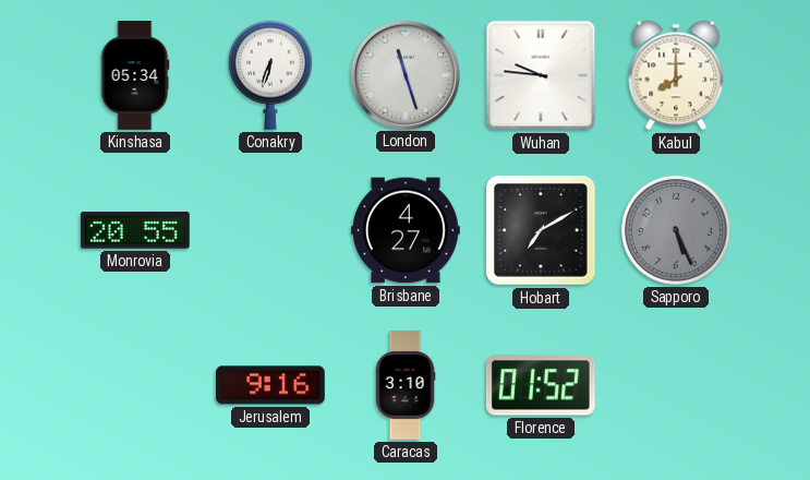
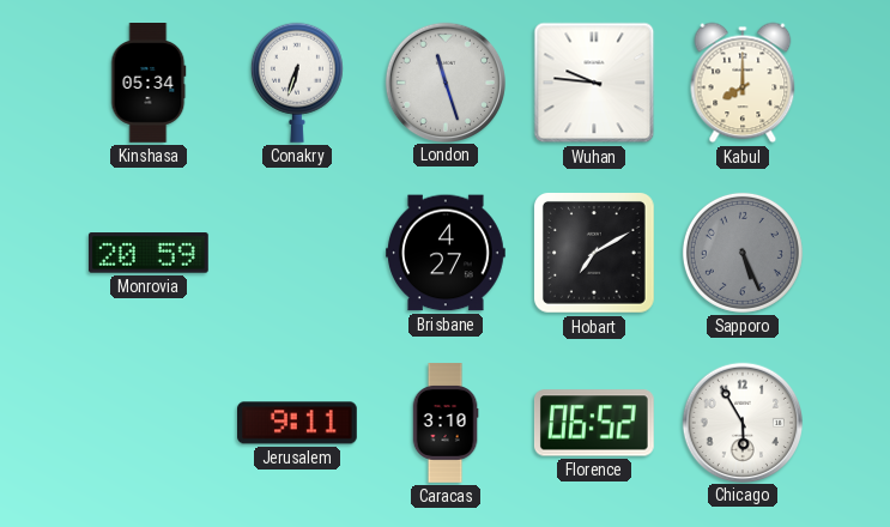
Monrovia: 20:55 -> 20:59
Jerusalem: 9:16 -> 9:11
Florence: 01:52 -> 06:52
Chicago: none -> 5:55
